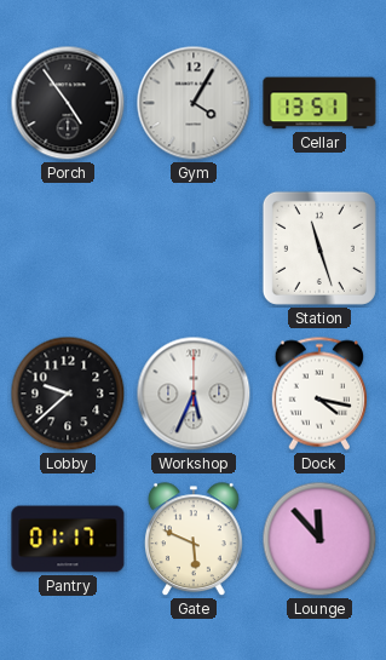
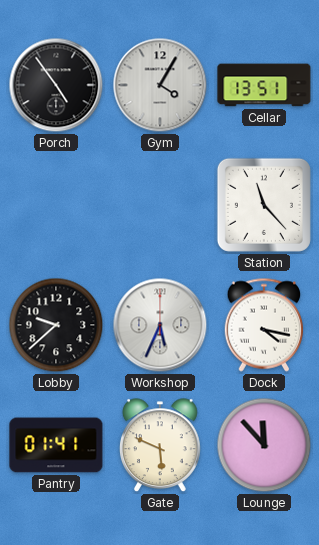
Station: 11:27 -> 11:23
Pantry: 01:17 -> 01:41
